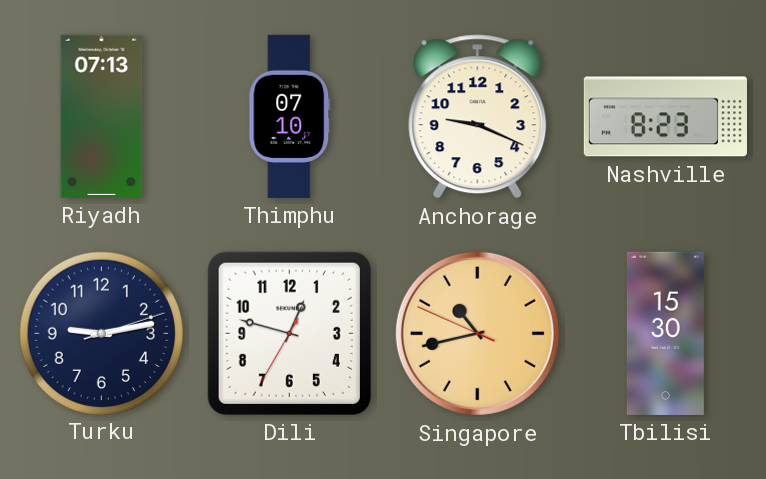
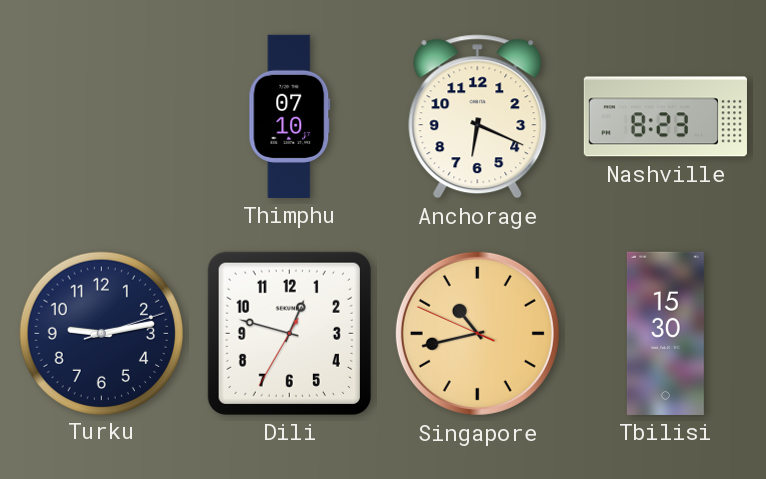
Riyadh: 07:13 -> none
Anchorage: 9:19 -> 6:19
